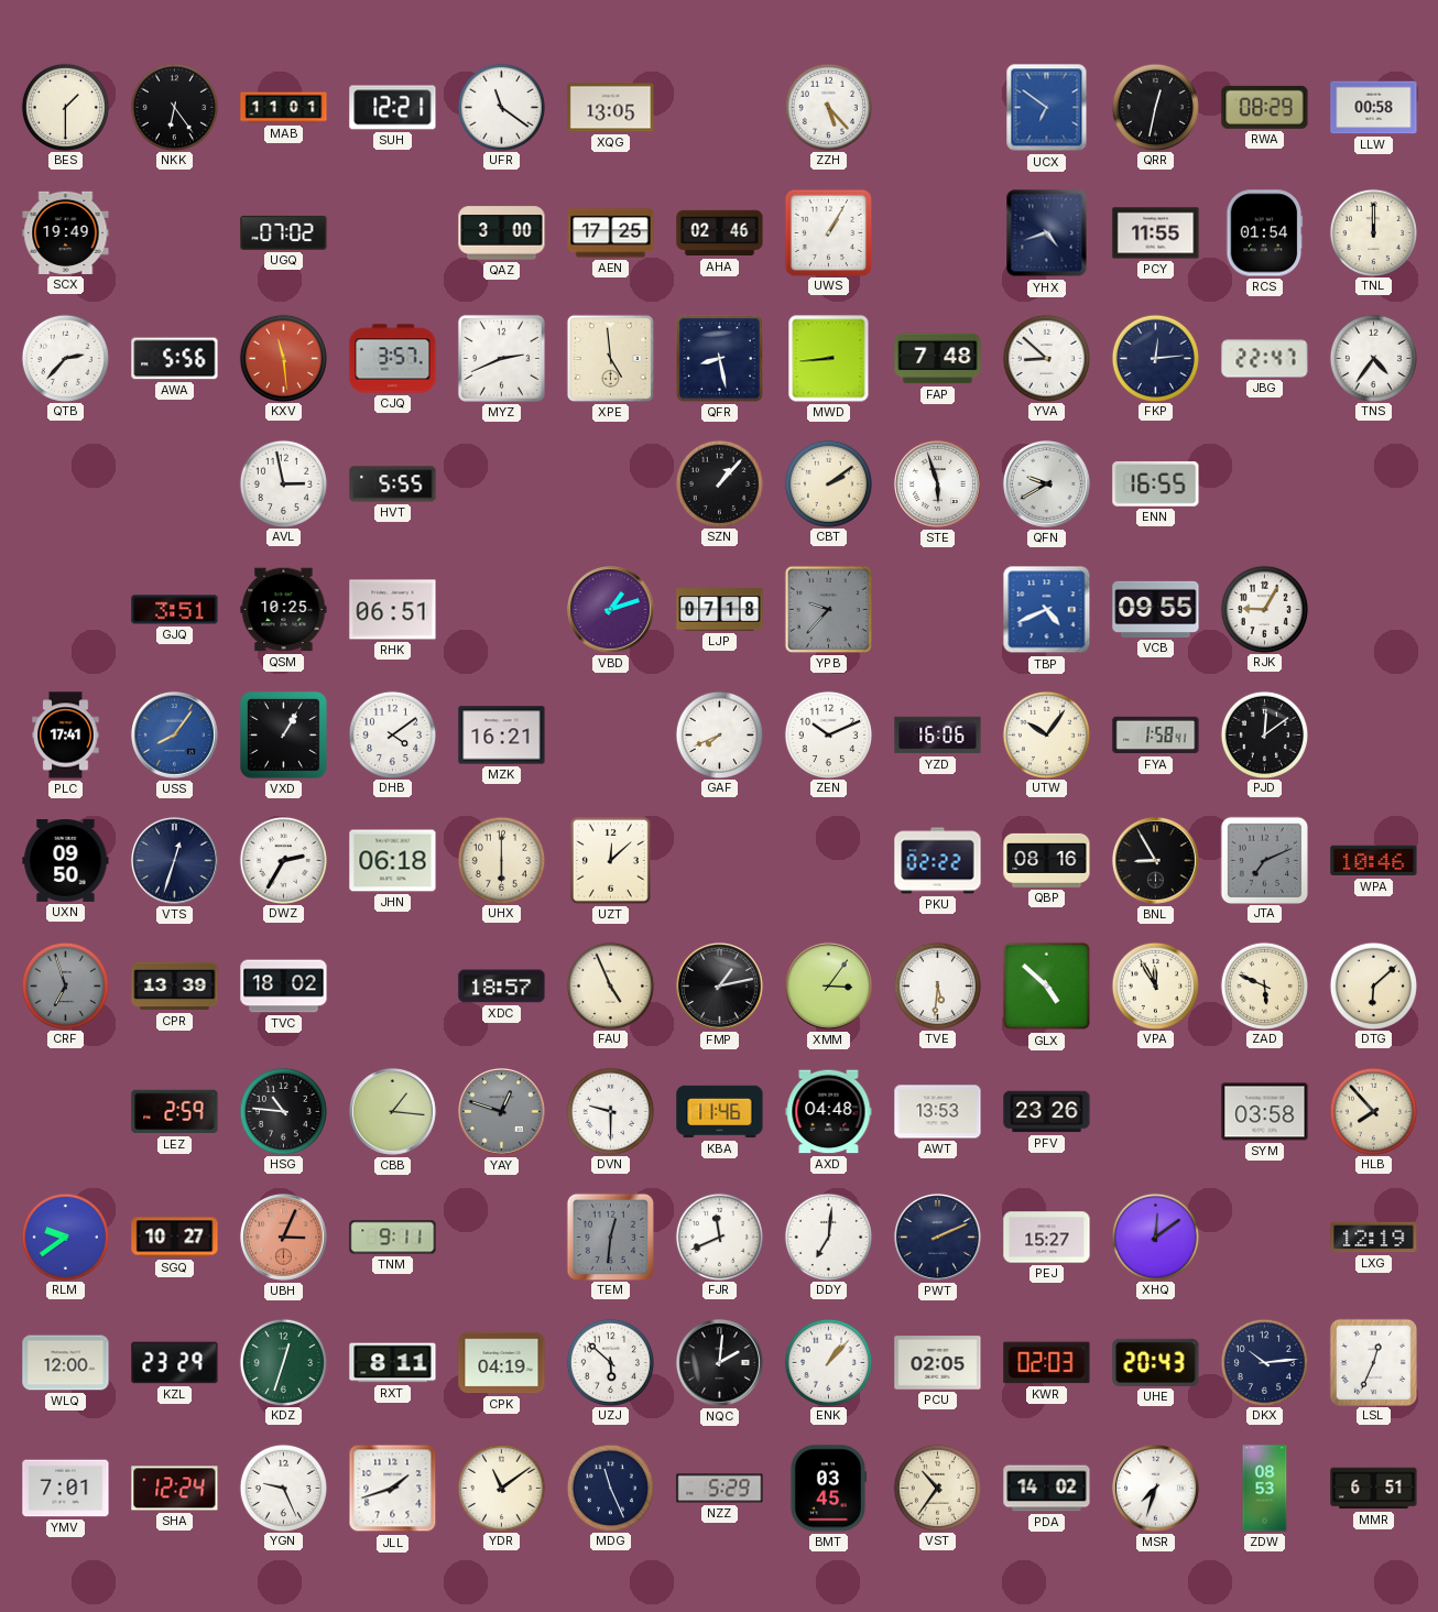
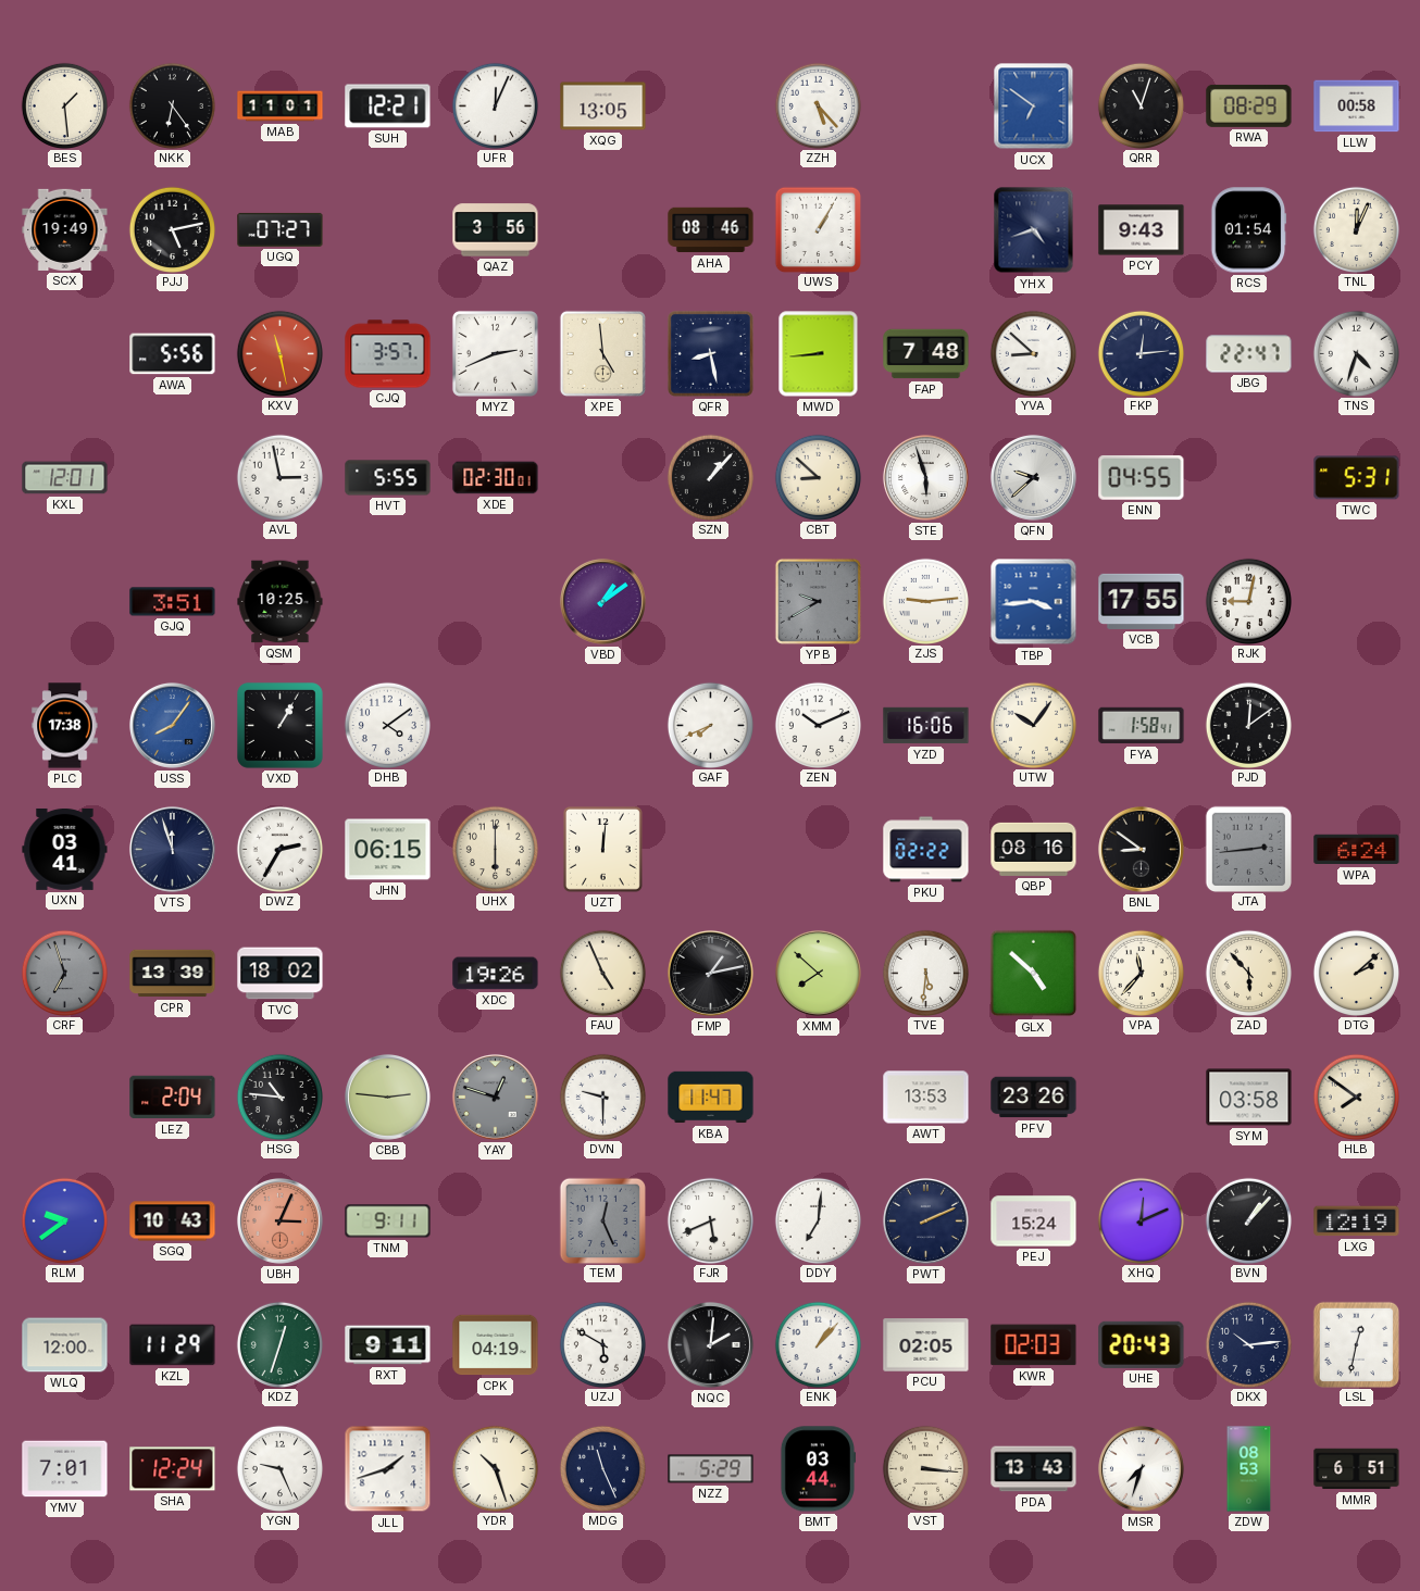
BES: 1:30 -> 1:29
UFR: 11:21 -> 12:04
QRR: 12:32 -> 11:03
PJJ: none -> 5:13
UGQ: 07:02 -> 07:27
QAZ: 3:00 -> 3:56
AEN: 17:25 -> none
AHA: 02:46 -> 08:46
PCY: 11:55 -> 9:43
TNL: 12:00 -> 12:04
QTB: 2:37 -> none
KXV: 11:29 -> 11:28
TNS: 4:36 -> 4:33
KXL: none -> 12:01
XDE: none -> 02:30
CBT: 2:09 -> 8:52
QFN: 9:40 -> 9:38
ENN: 16:55 -> 04:55
TWC: none -> 5:31
RHK: 06:51 -> none
VBD: 1:12 -> 1:09
LJP: 07:18 -> none
YPB: 9:37 -> 9:40
ZJS: none -> 9:14
TBP: 4:41 -> 3:44
VCB: 09:55 -> 17:55
RJK: 9:05 -> 9:02
PLC: 17:41 -> 17:38
MZK: 16:21 -> none
UXN: 09:50 -> 03:41
VTS: 12:33 -> 11:57
JHN: 06:18 -> 06:15
UZT: 12:08 -> 12:01
BNL: 8:55 -> 8:51
JTA: 7:11 -> 2:44
WPA: 10:46 -> 6:24
XDC: 18:57 -> 19:26
XMM: 3:06 -> 7:52
VPA: 11:55 -> 11:37
ZAD: 5:49 -> 5:53
DTG: 6:08 -> 2:08
LEZ: 2:59 -> 2:04
CBB: 1:16 -> 2:46
KBA: 11:46 -> 11:47
AXD: 04:48 -> none
HLB: 7:53 -> 7:51
SGQ: 10:27 -> 10:43
TEM: 12:31 -> 12:26
FJR: 11:41 -> 5:41
PEJ: 15:27 -> 15:24
XHQ: 12:09 -> 12:11
BVN: none -> 1:07
KZL: 23:29 -> 11:29
RXT: 8:11 -> 9:11
UZJ: 5:52 -> 5:50
LSL: 12:34 -> 12:32
YDR: 11:09 -> 10:27
BMT: 03:45 -> 03:44
VST: 10:36 -> 3:16
PDA: 14:02 -> 13:43
